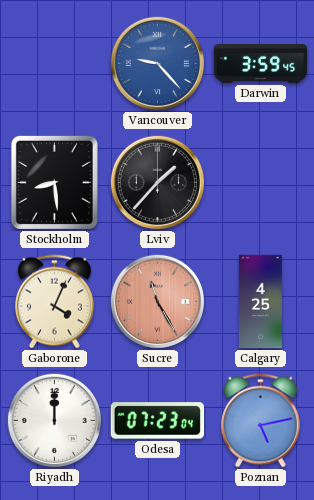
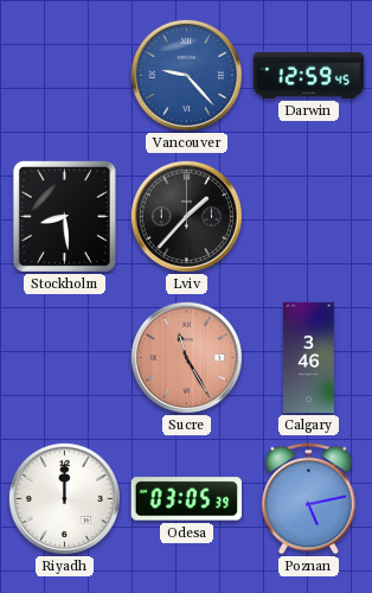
Darwin: 3:59 -> 12:59
Gaborone: 4:04 -> none
Calgary: 4:25 -> 3:46
Odesa: 07:23 -> 03:05
